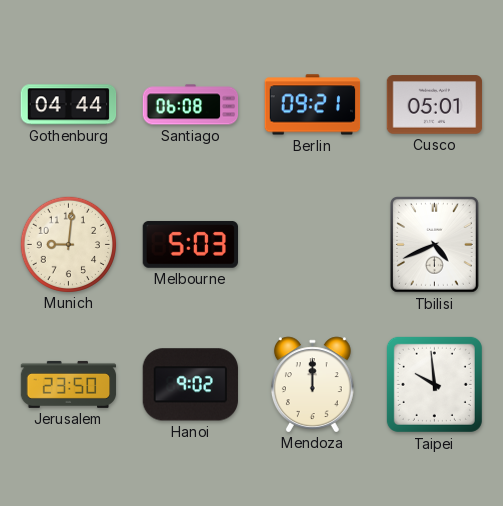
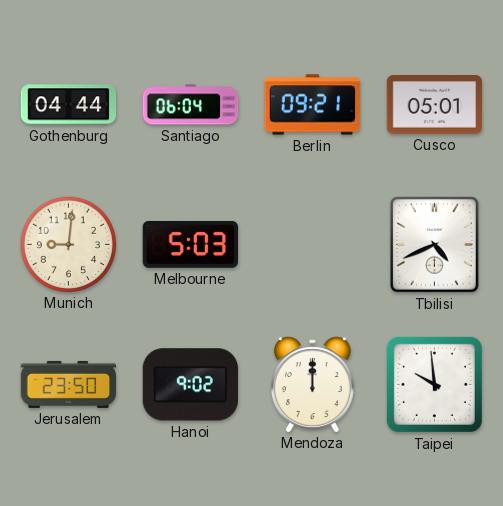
Santiago: 06:08 -> 06:04
